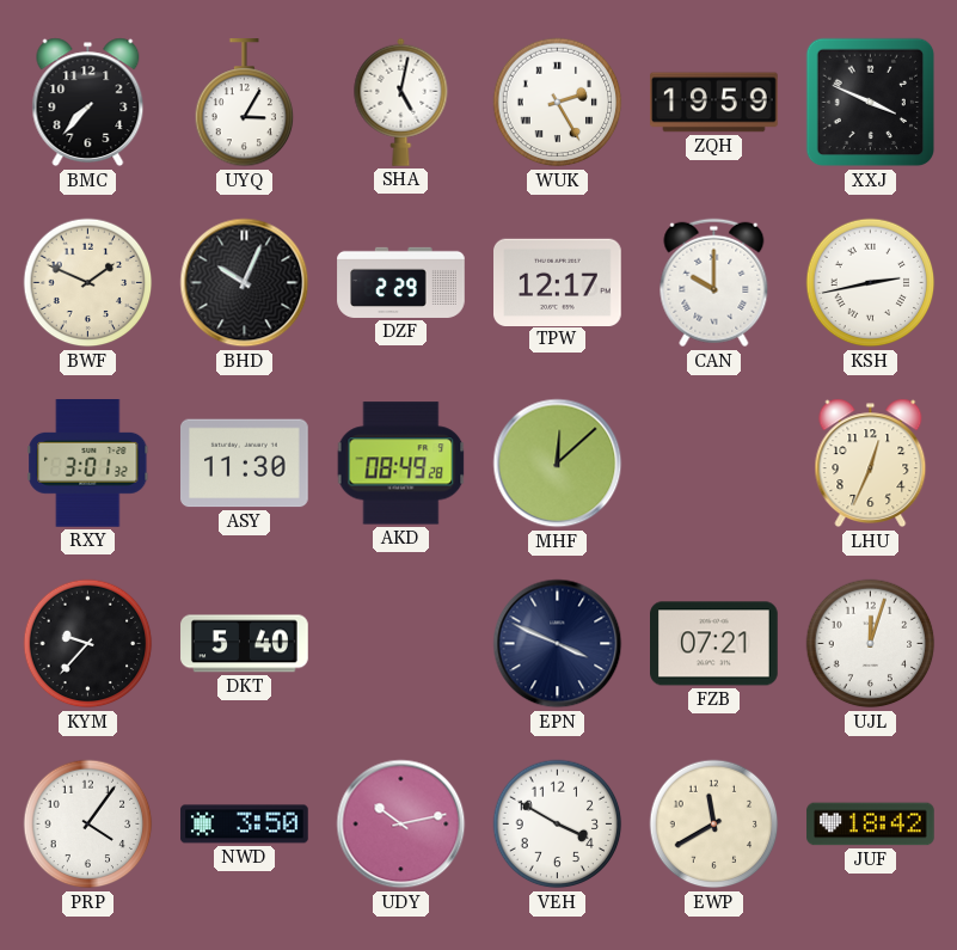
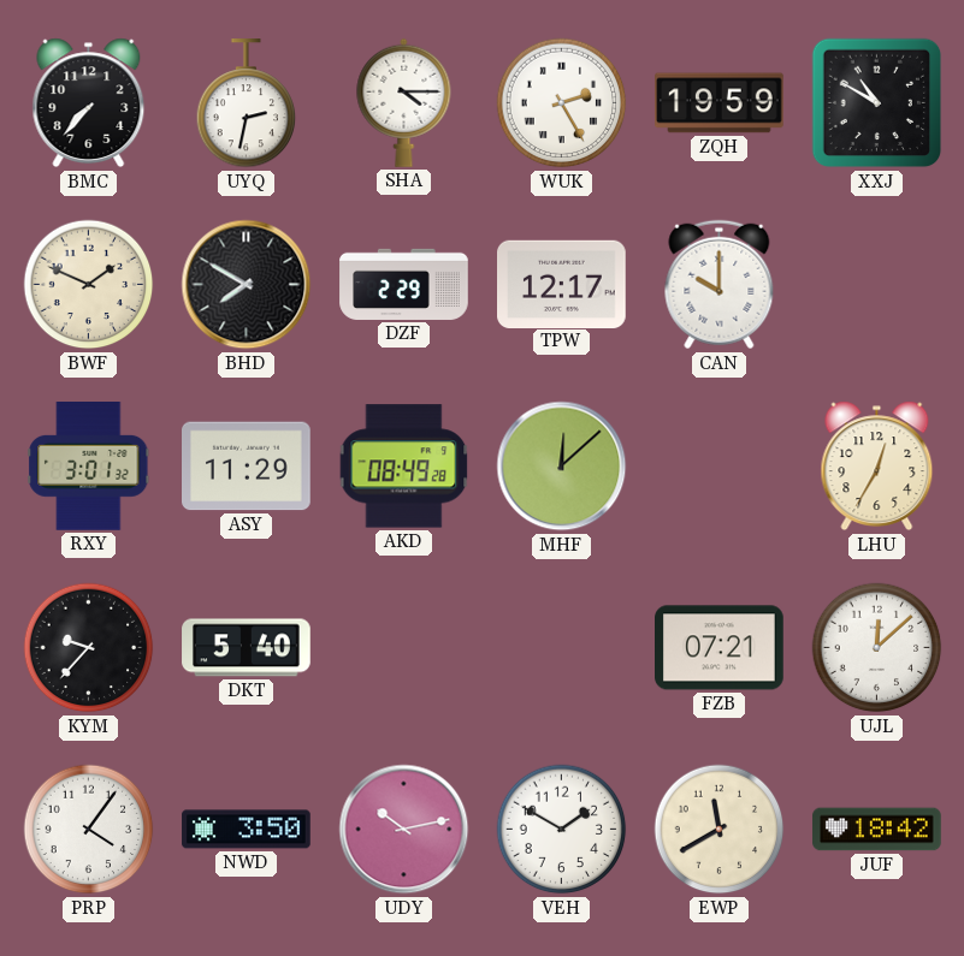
UYQ: 3:05 -> 2:32
SHA: 5:02 -> 4:15
XXJ: 3:49 -> 10:50
BHD: 10:04 -> 7:50
KSH: 2:43 -> none
ASY: 11:30 -> 11:29
LHU: 12:34 -> 12:35
EPN: 3:49 -> none
UJL: 12:03 -> 12:08
VEH: 3:50 -> 1:50
